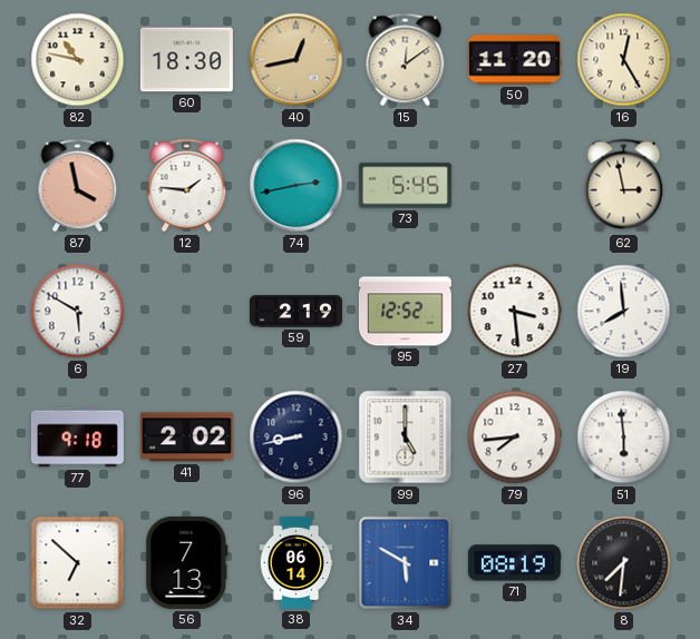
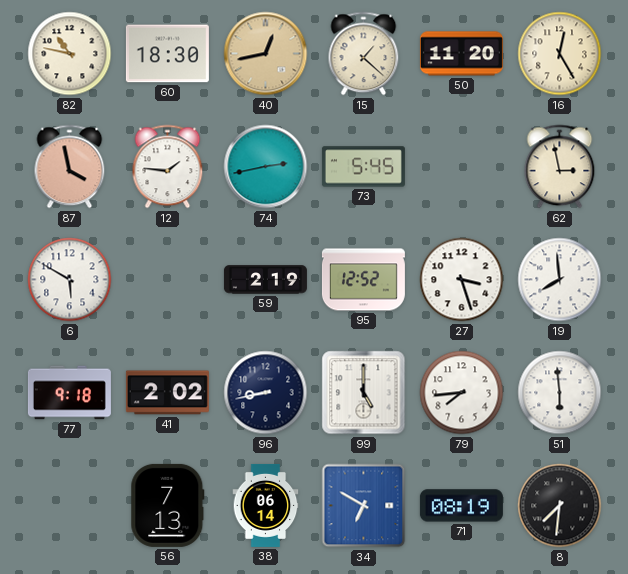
15: 12:09 -> 1:22
27: 3:29 -> 3:27
32: 6:52 -> none
34: 5:50 -> 6:50
